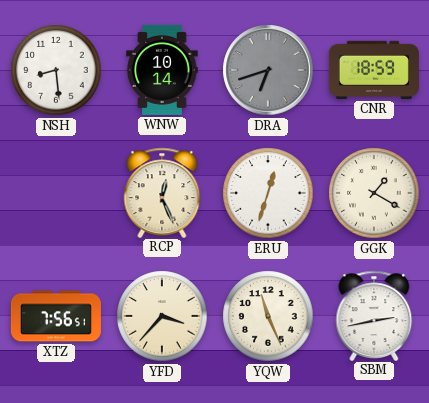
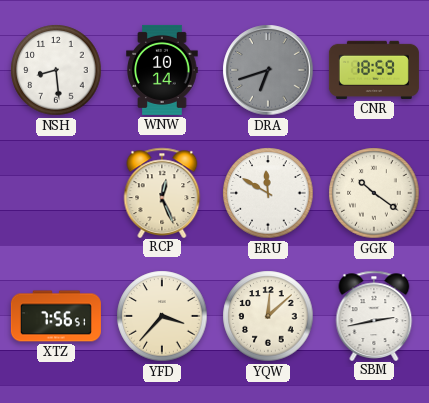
ERU: 12:33 -> 11:50
GGK: 1:20 -> 10:21
YQW: 11:26 -> 12:08
